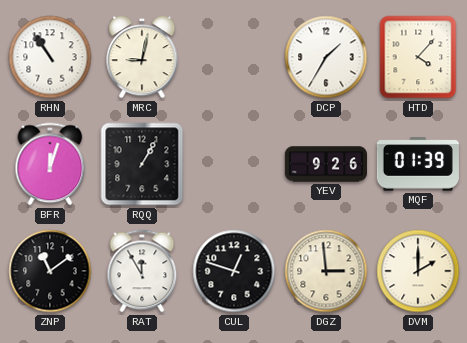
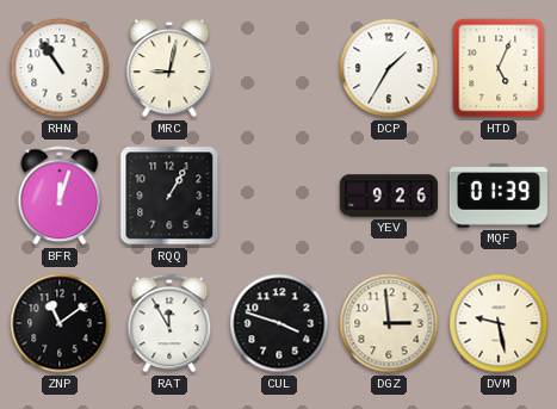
HTD: 4:07 -> 5:04
CUL: 12:48 -> 3:48
DVM: 2:00 -> 9:28
